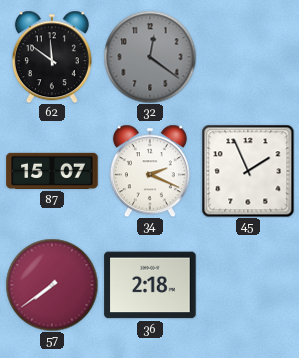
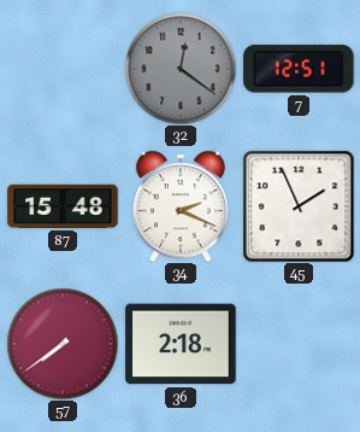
62: 11:51 -> none
7: none -> 12:51
87: 15:07 -> 15:48
